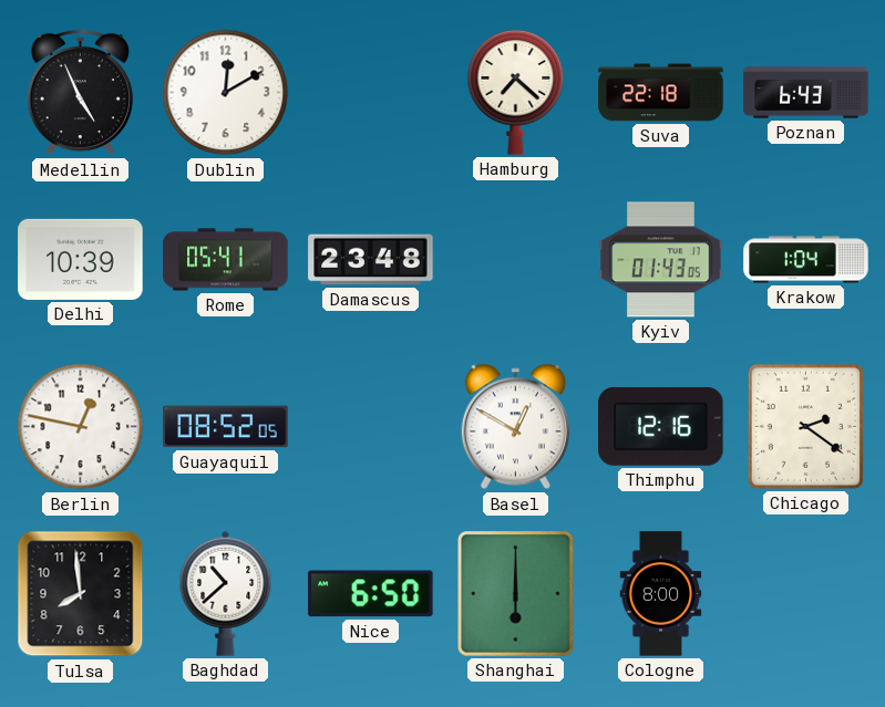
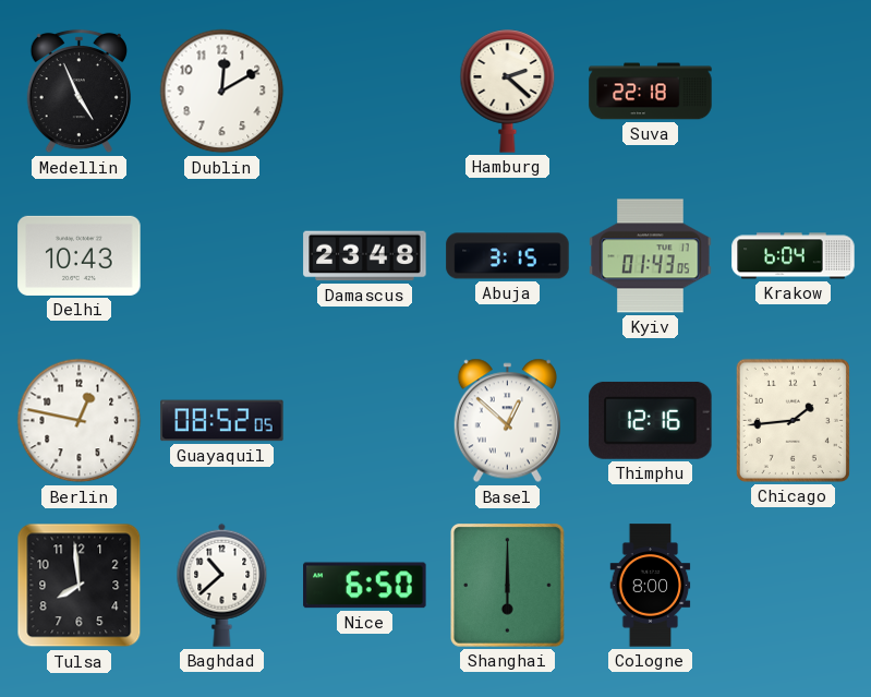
Hamburg: 7:22 -> 2:22
Poznan: 6:43 -> none
Delhi: 10:39 -> 10:43
Rome: 05:41 -> none
Abuja: none -> 3:15
Krakow: 1:04 -> 6:04
Basel: 12:50 -> 12:52
Chicago: 2:21 -> 1:44
